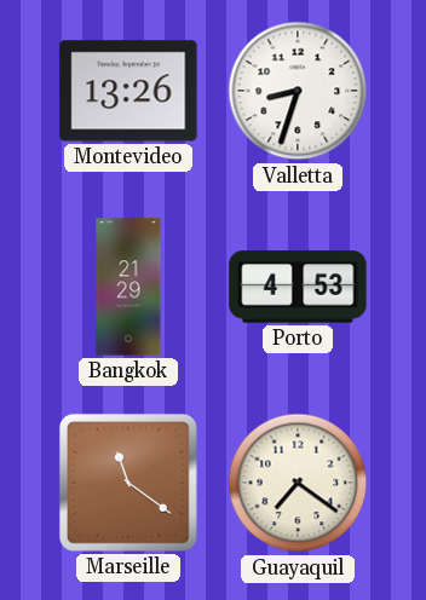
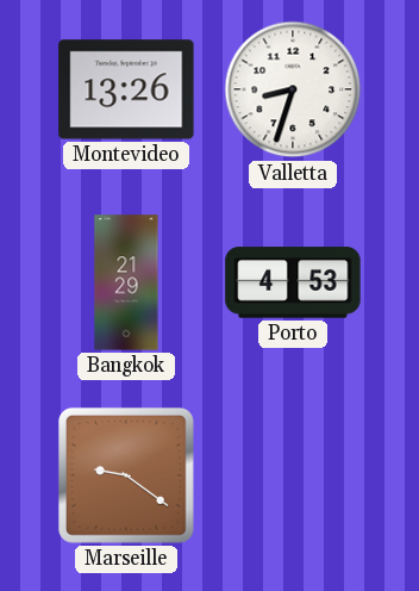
Marseille: 11:21 -> 9:21
Guayaquil: 7:21 -> none
